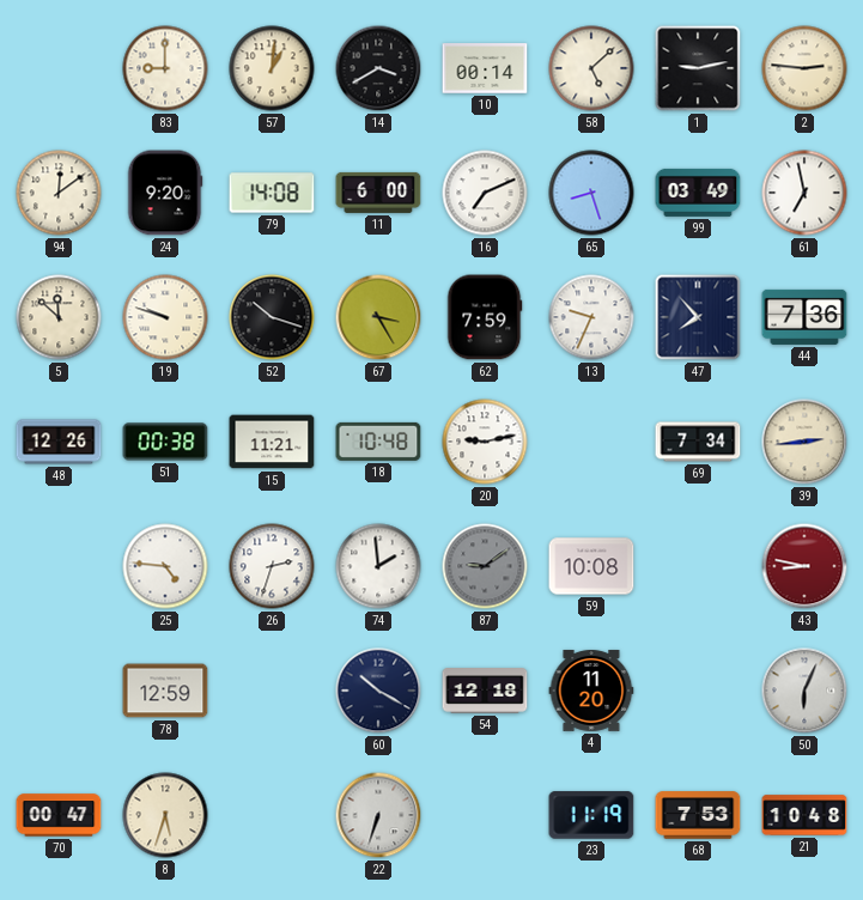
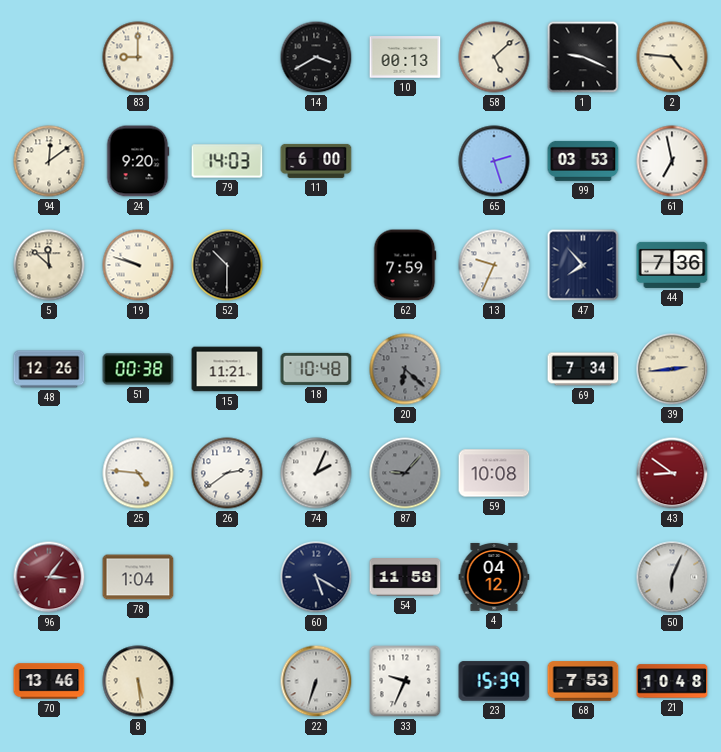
57: 1:01 -> none
10: 00:14 -> 00:13
1: 9:13 -> 9:19
2: 2:46 -> 4:46
79: 14:08 -> 14:03
16: 7:11 -> none
65: 8:27 -> 2:27
99: 03:49 -> 03:53
52: 10:18 -> 10:30
67: 3:25 -> none
20: 9:13 -> 6:22
20 dial: white -> grey
26: 2:33 -> 2:39
74: 1:59 -> 2:04
87: 9:09 -> 9:07
43: 8:47 -> 8:51
96: none -> 3:06
78: 12:59 -> 1:04
60: 10:20 -> 5:20
54: 12:18 -> 11:58
4: 11:20 -> 04:12
70: 00:47 -> 13:46
8: 5:33 -> 5:29
33: none -> 9:34
23: 11:19 -> 15:39
